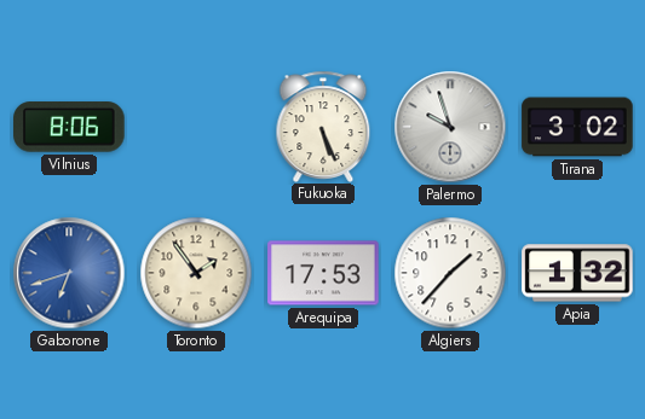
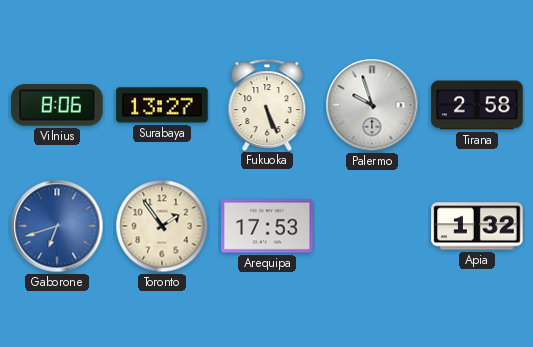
Surabaya: none -> 13:27
Tirana: 3:02 -> 2:58
Algiers: 1:37 -> none
